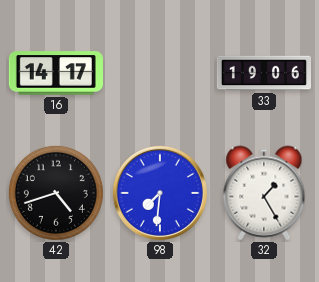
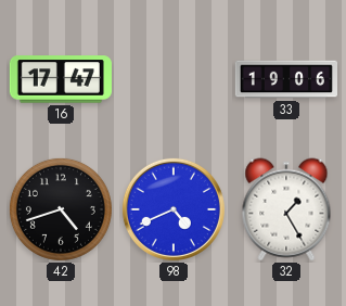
16: 14:17 -> 17:47
98: 7:31 -> 4:41
